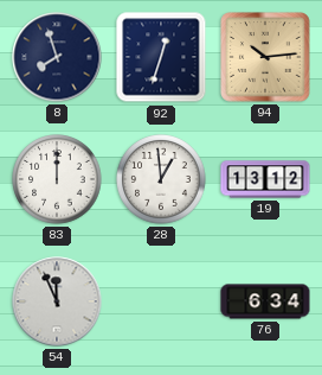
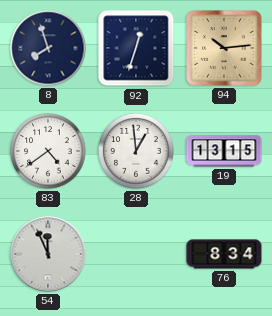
83: 12:00 -> 4:39
19: 13:12 -> 13:15
76: 6:34 -> 8:34
